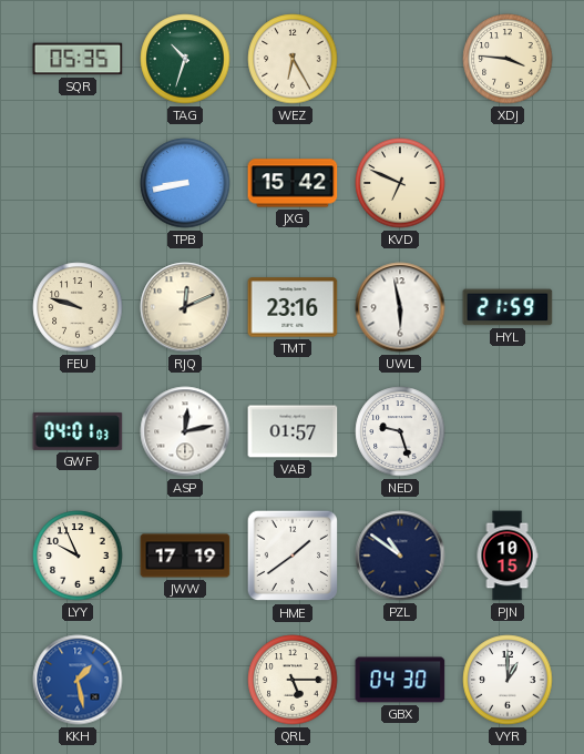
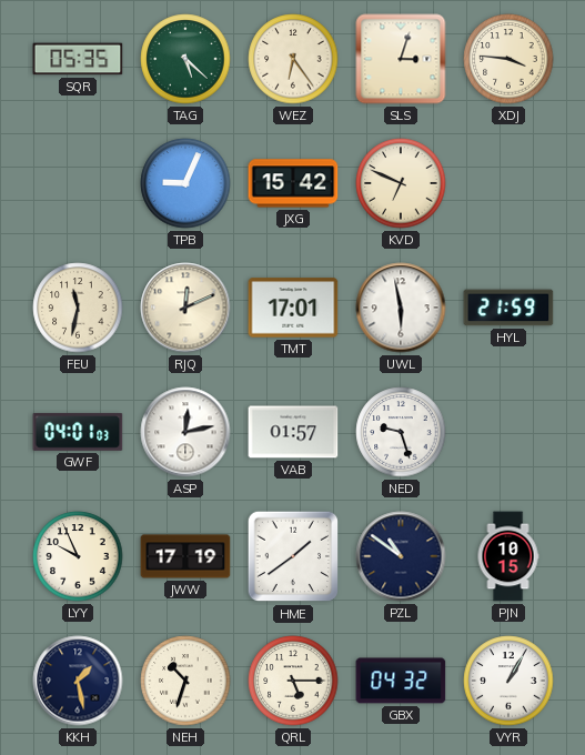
TAG: 10:33 -> 5:22
WEZ: 6:25 -> 6:24
SLS: none -> 3:03
TPB: 8:43 -> 9:04
FEU: 9:48 -> 11:32
TMT: 23:16 -> 17:01
KKH dial: blue -> navy
NEH: none -> 10:33
GBX: 04:30 -> 04:32
VYR: 1:00 -> 1:05
